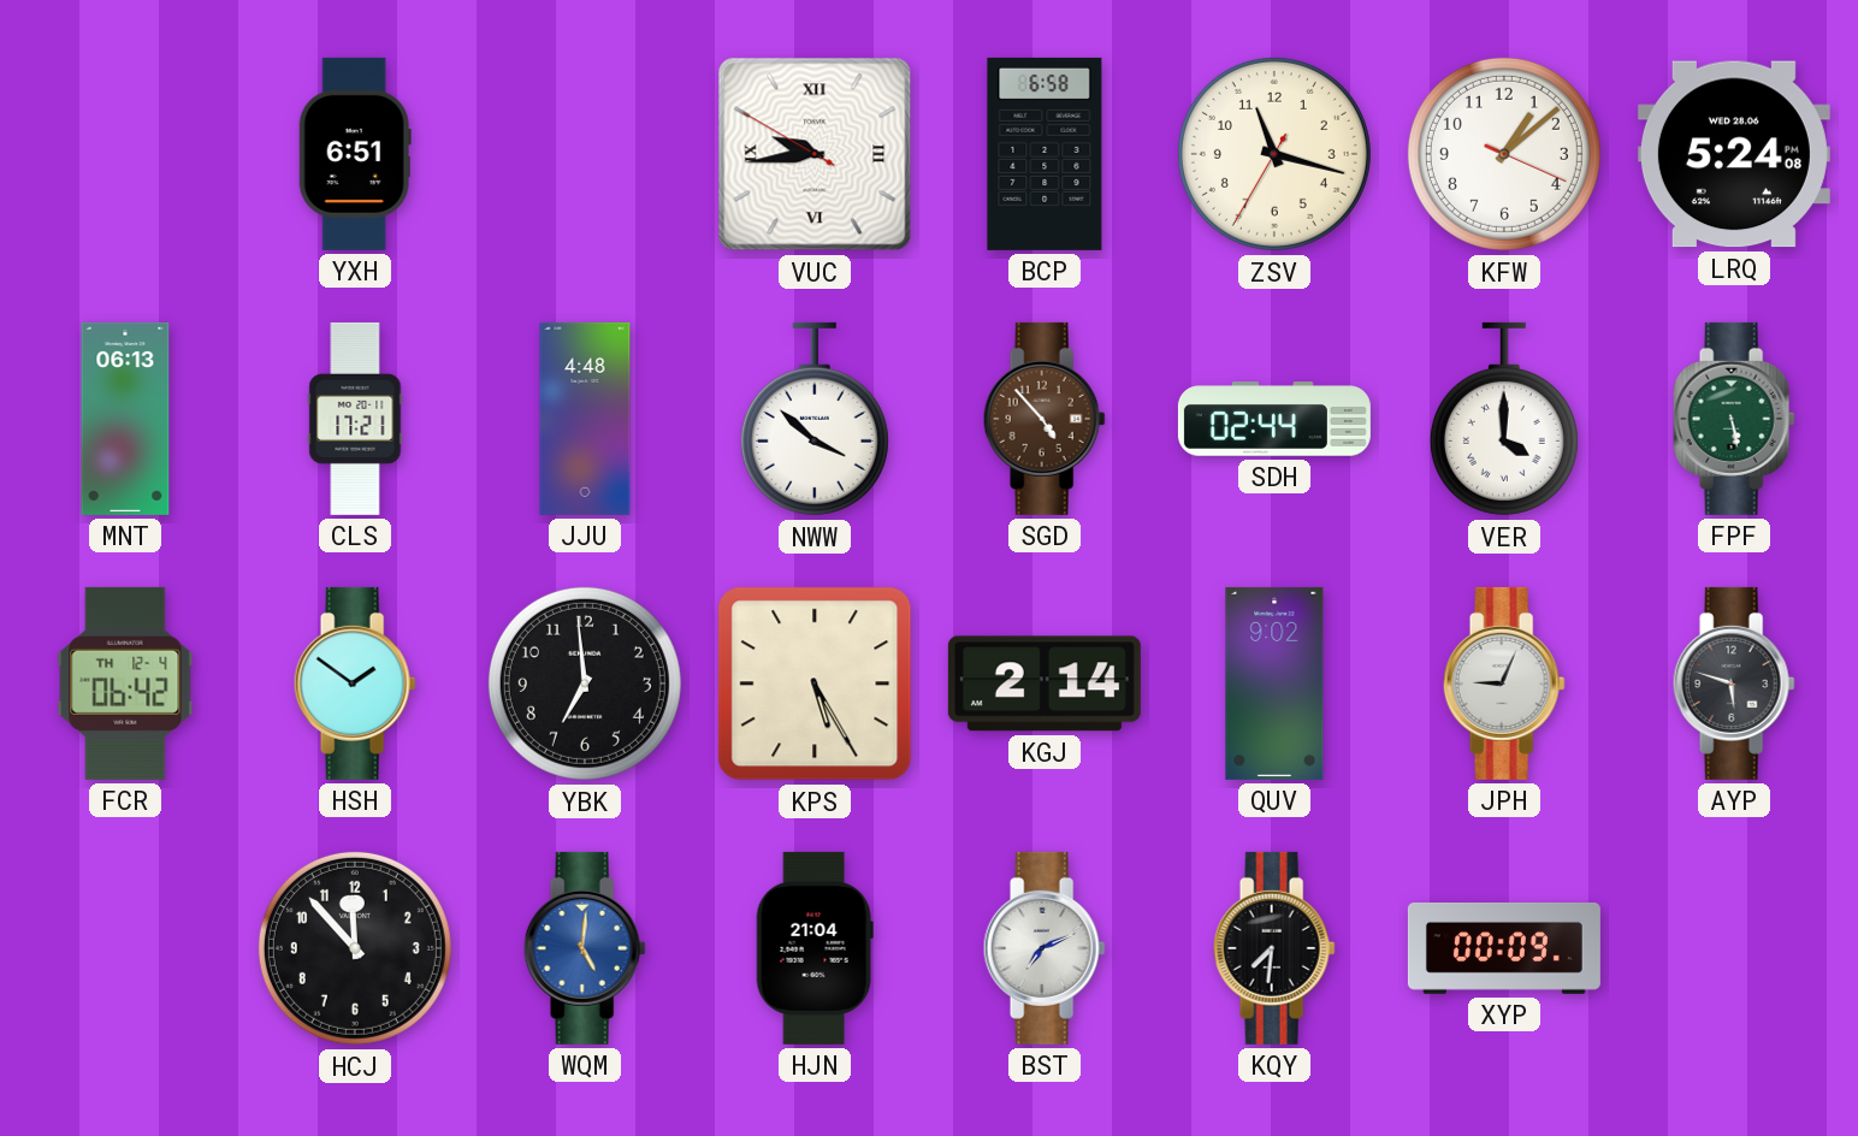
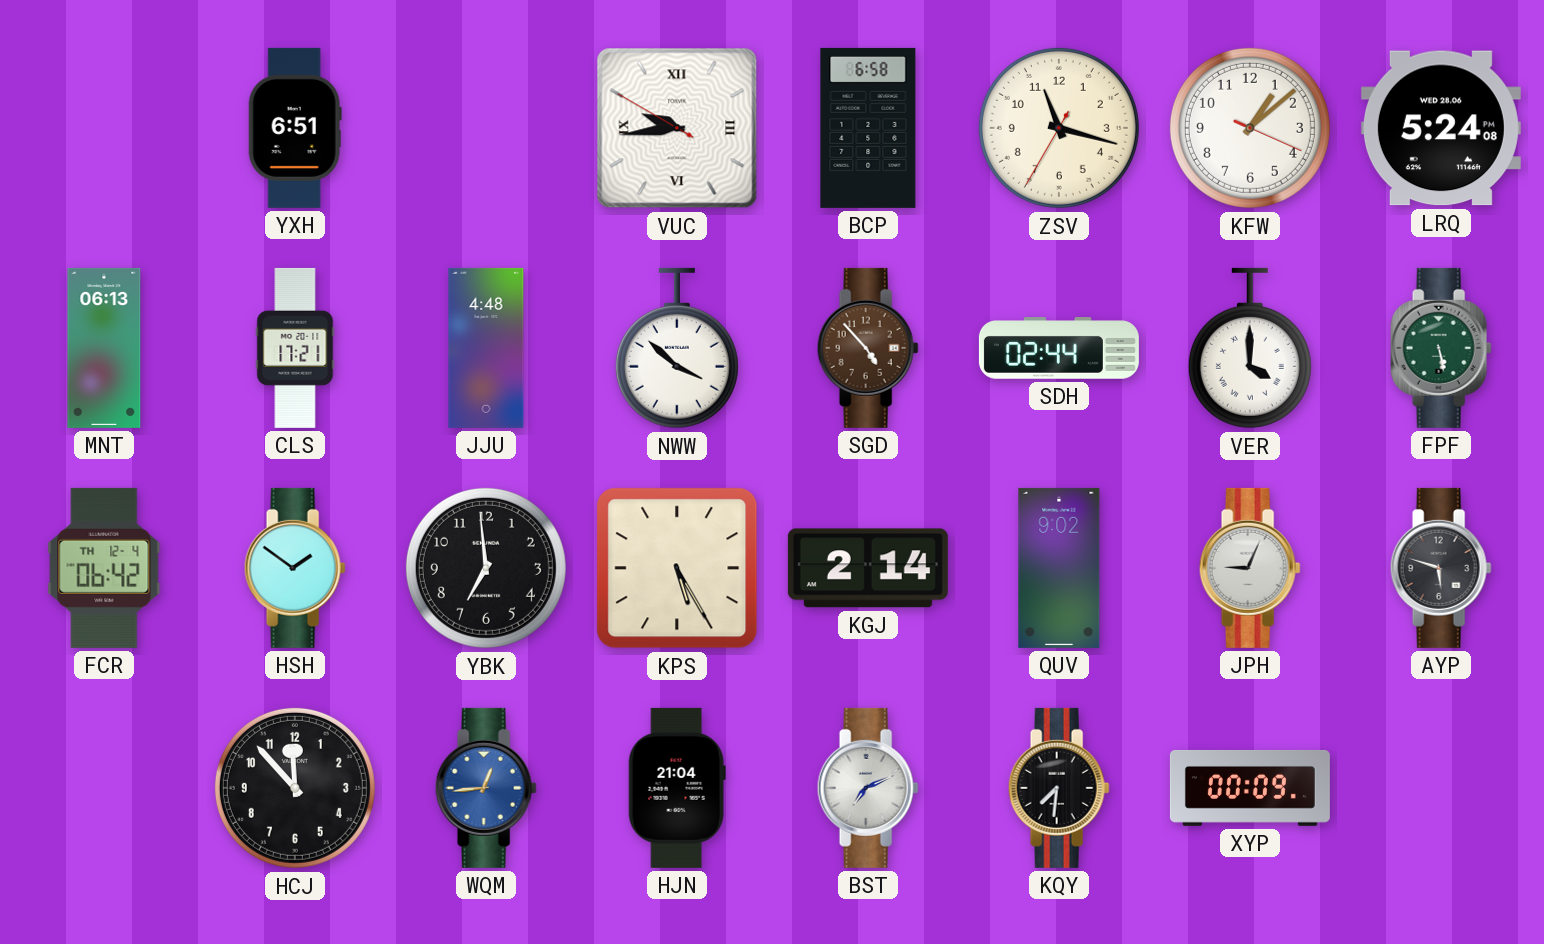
WQM: 5:01 -> 12:44
